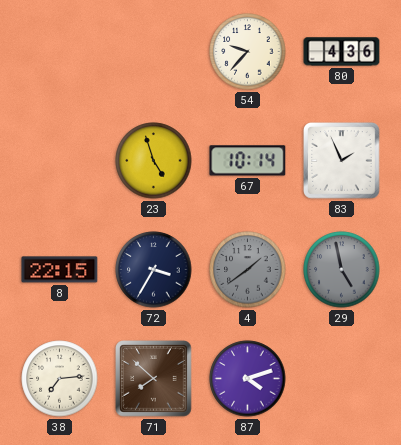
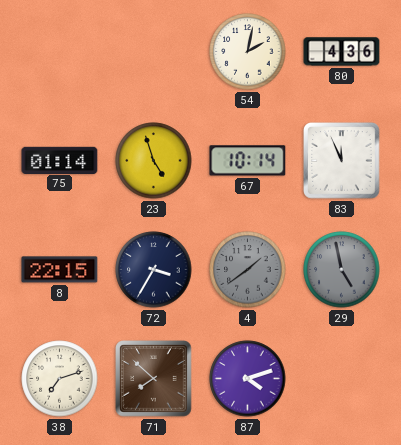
54: 9:37 -> 2:02
75: none -> 01:14
83: 1:56 -> 11:56
38: 7:14 -> 7:12
